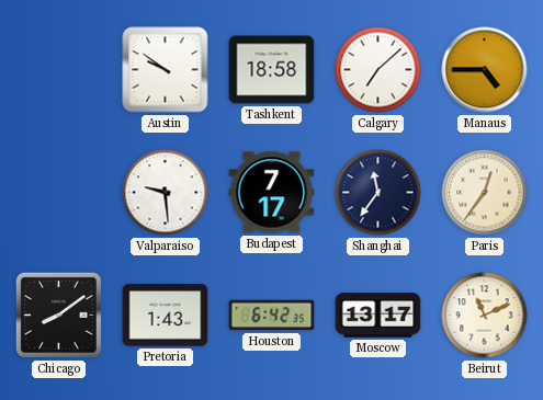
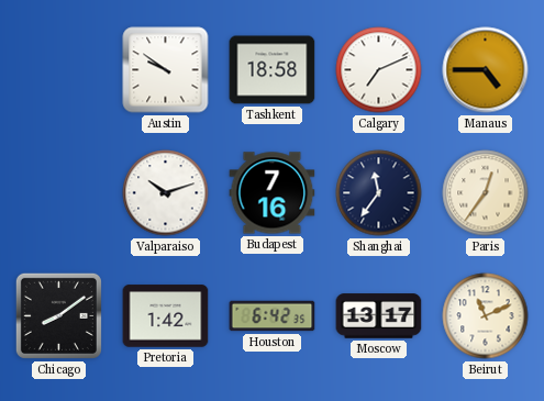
Calgary: 7:08 -> 7:11
Valparaiso: 9:29 -> 10:12
Budapest: 7:17 -> 7:16
Pretoria: 1:43 -> 1:42
